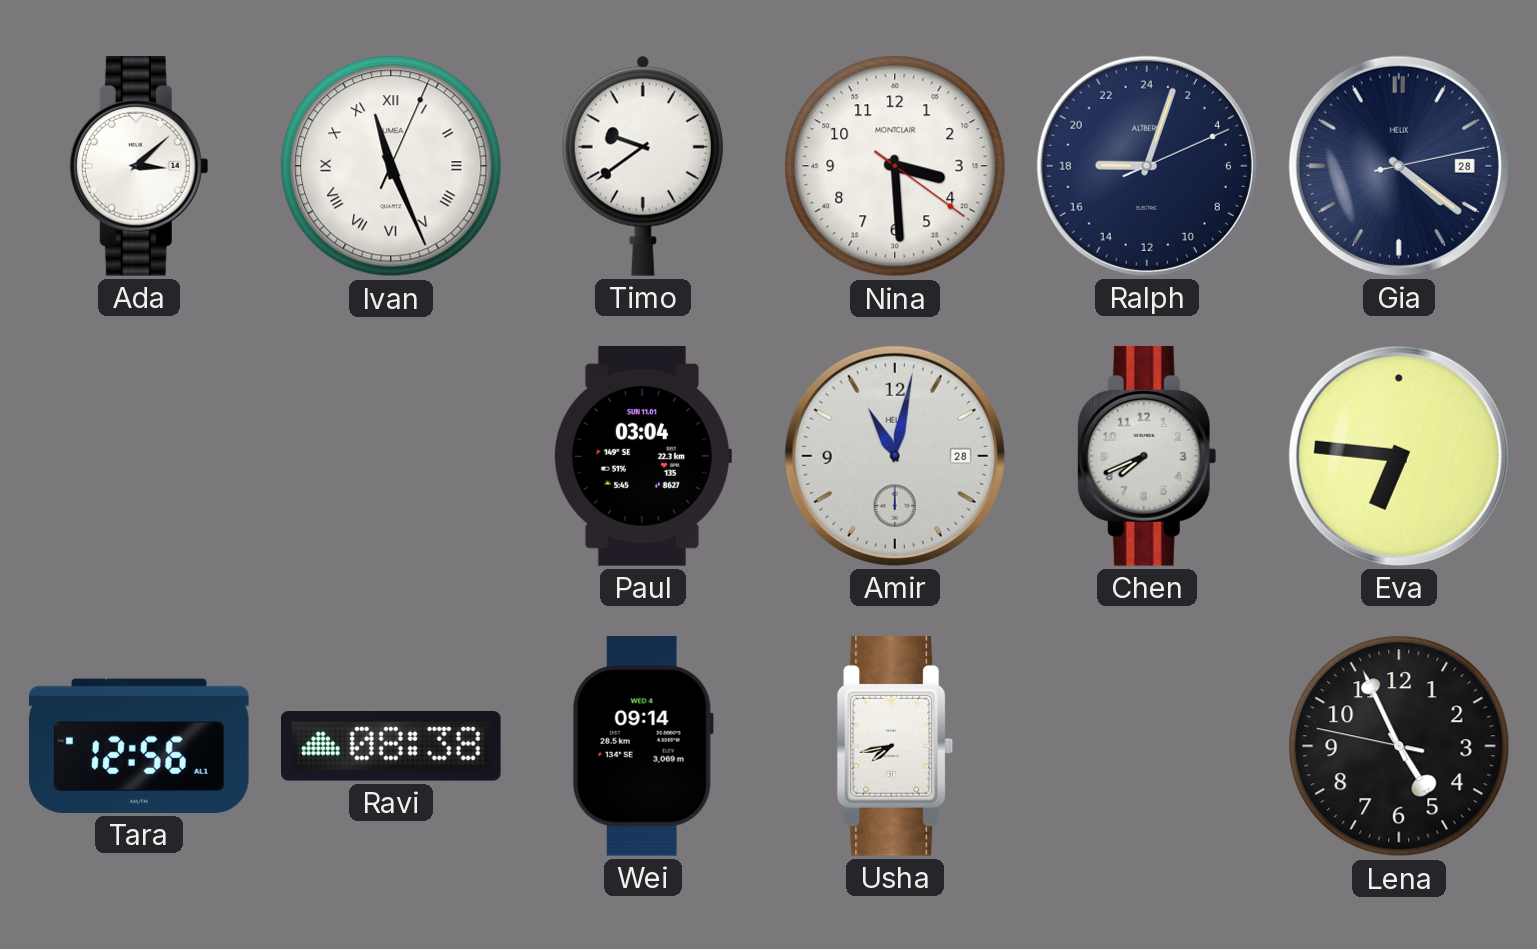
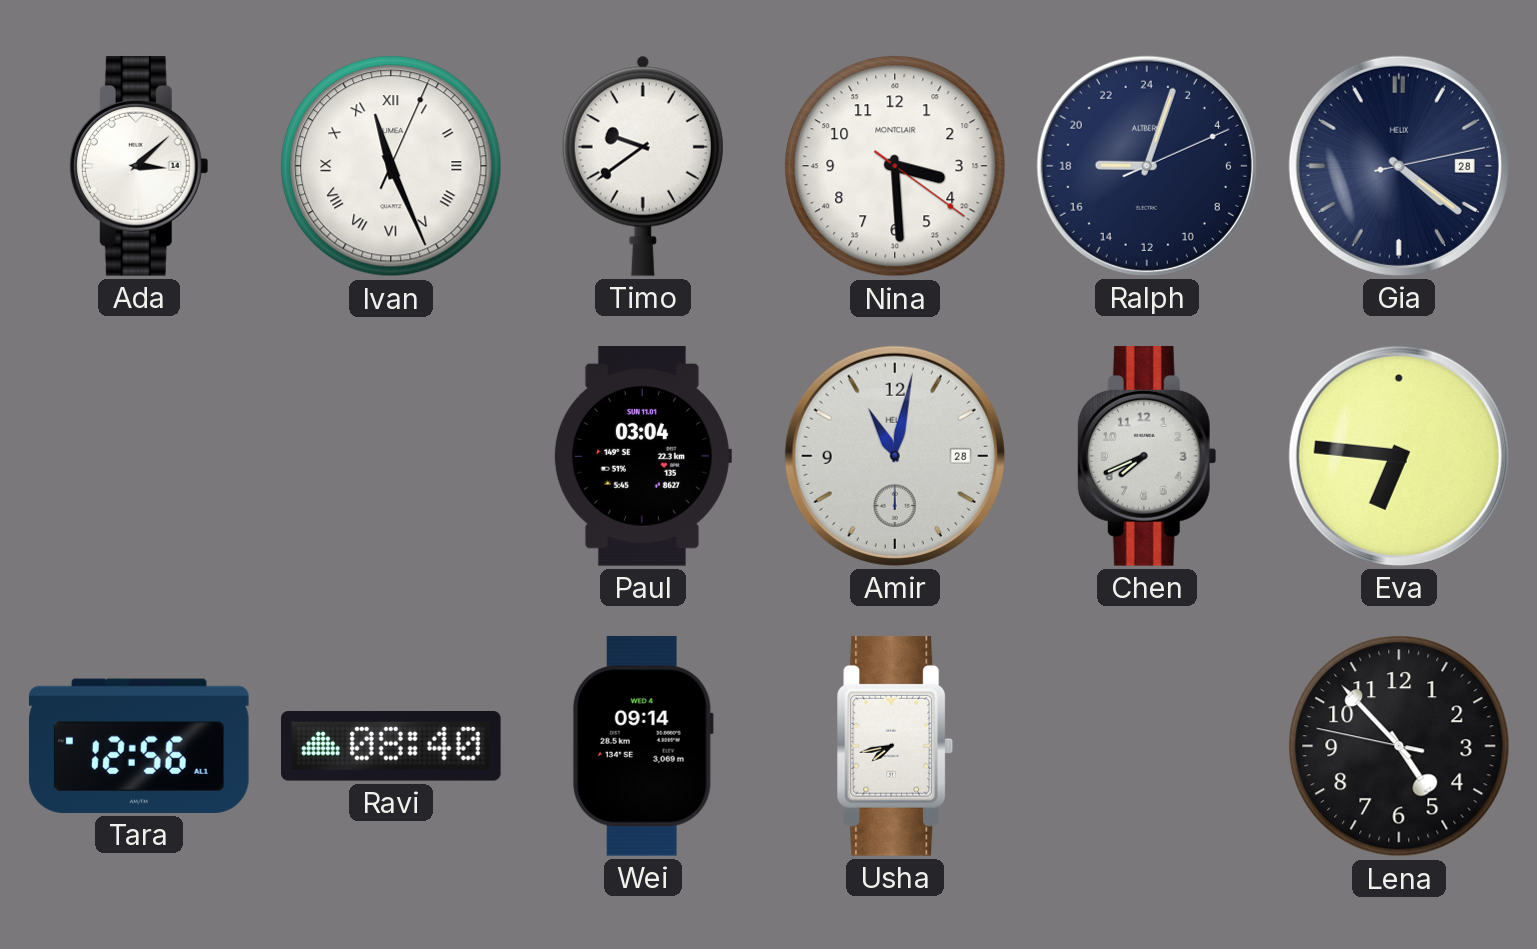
Ravi: 08:38 -> 08:40
Lena: 4:55 -> 4:52
